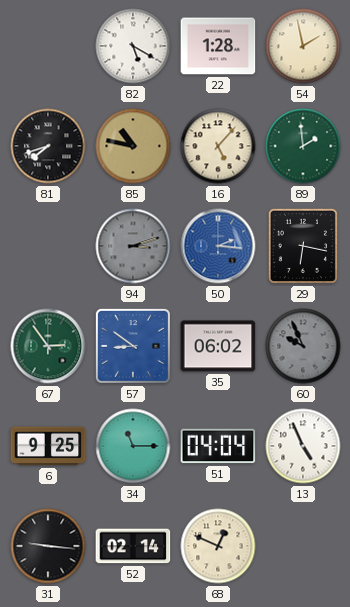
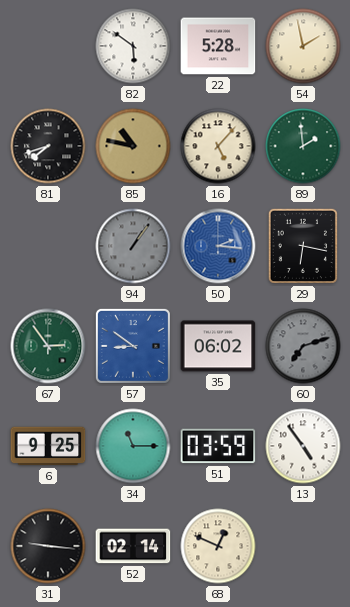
82: 5:20 -> 5:51
22: 1:28 -> 5:28
94: 3:12 -> 1:06
60: 9:56 -> 7:12
51: 04:04 -> 03:59
13: 4:56 -> 4:54
